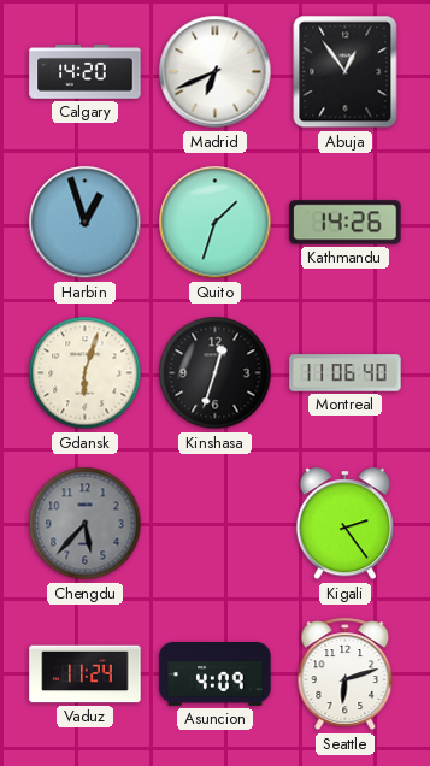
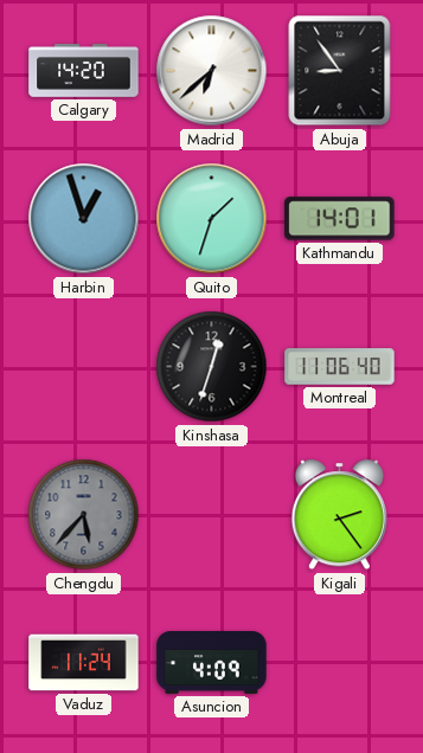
Madrid: 6:41 -> 6:38
Abuja: 12:54 -> 8:54
Kathmandu: 14:26 -> 14:01
Gdansk: 6:03 -> none
Seattle: 6:12 -> none
